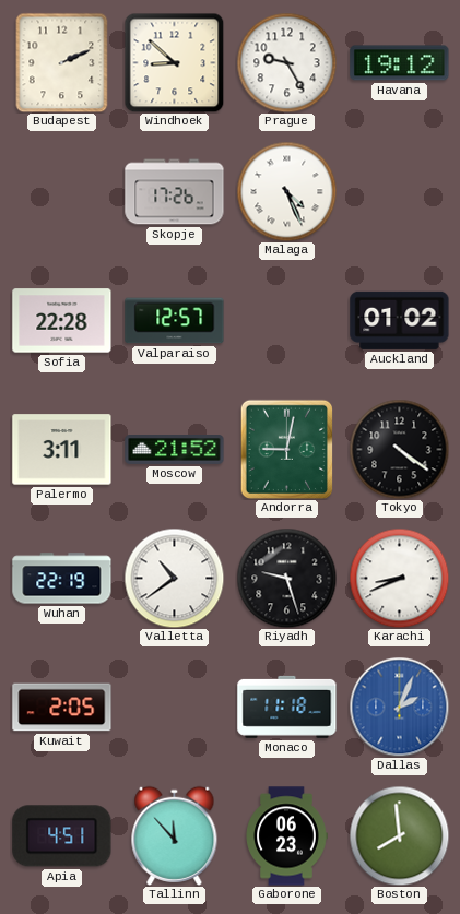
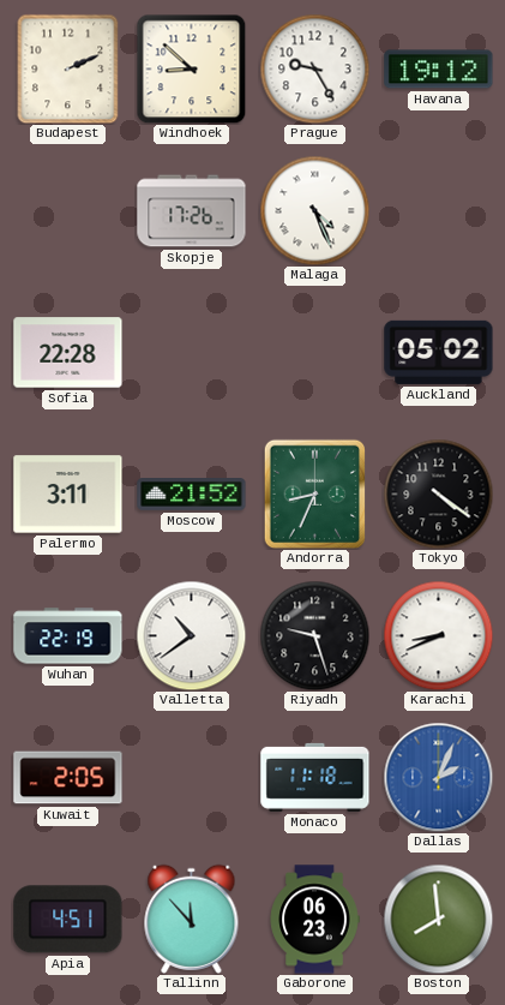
Valparaiso: 12:57 -> none
Auckland: 01:02 -> 05:02
Andorra: 9:02 -> 8:34
